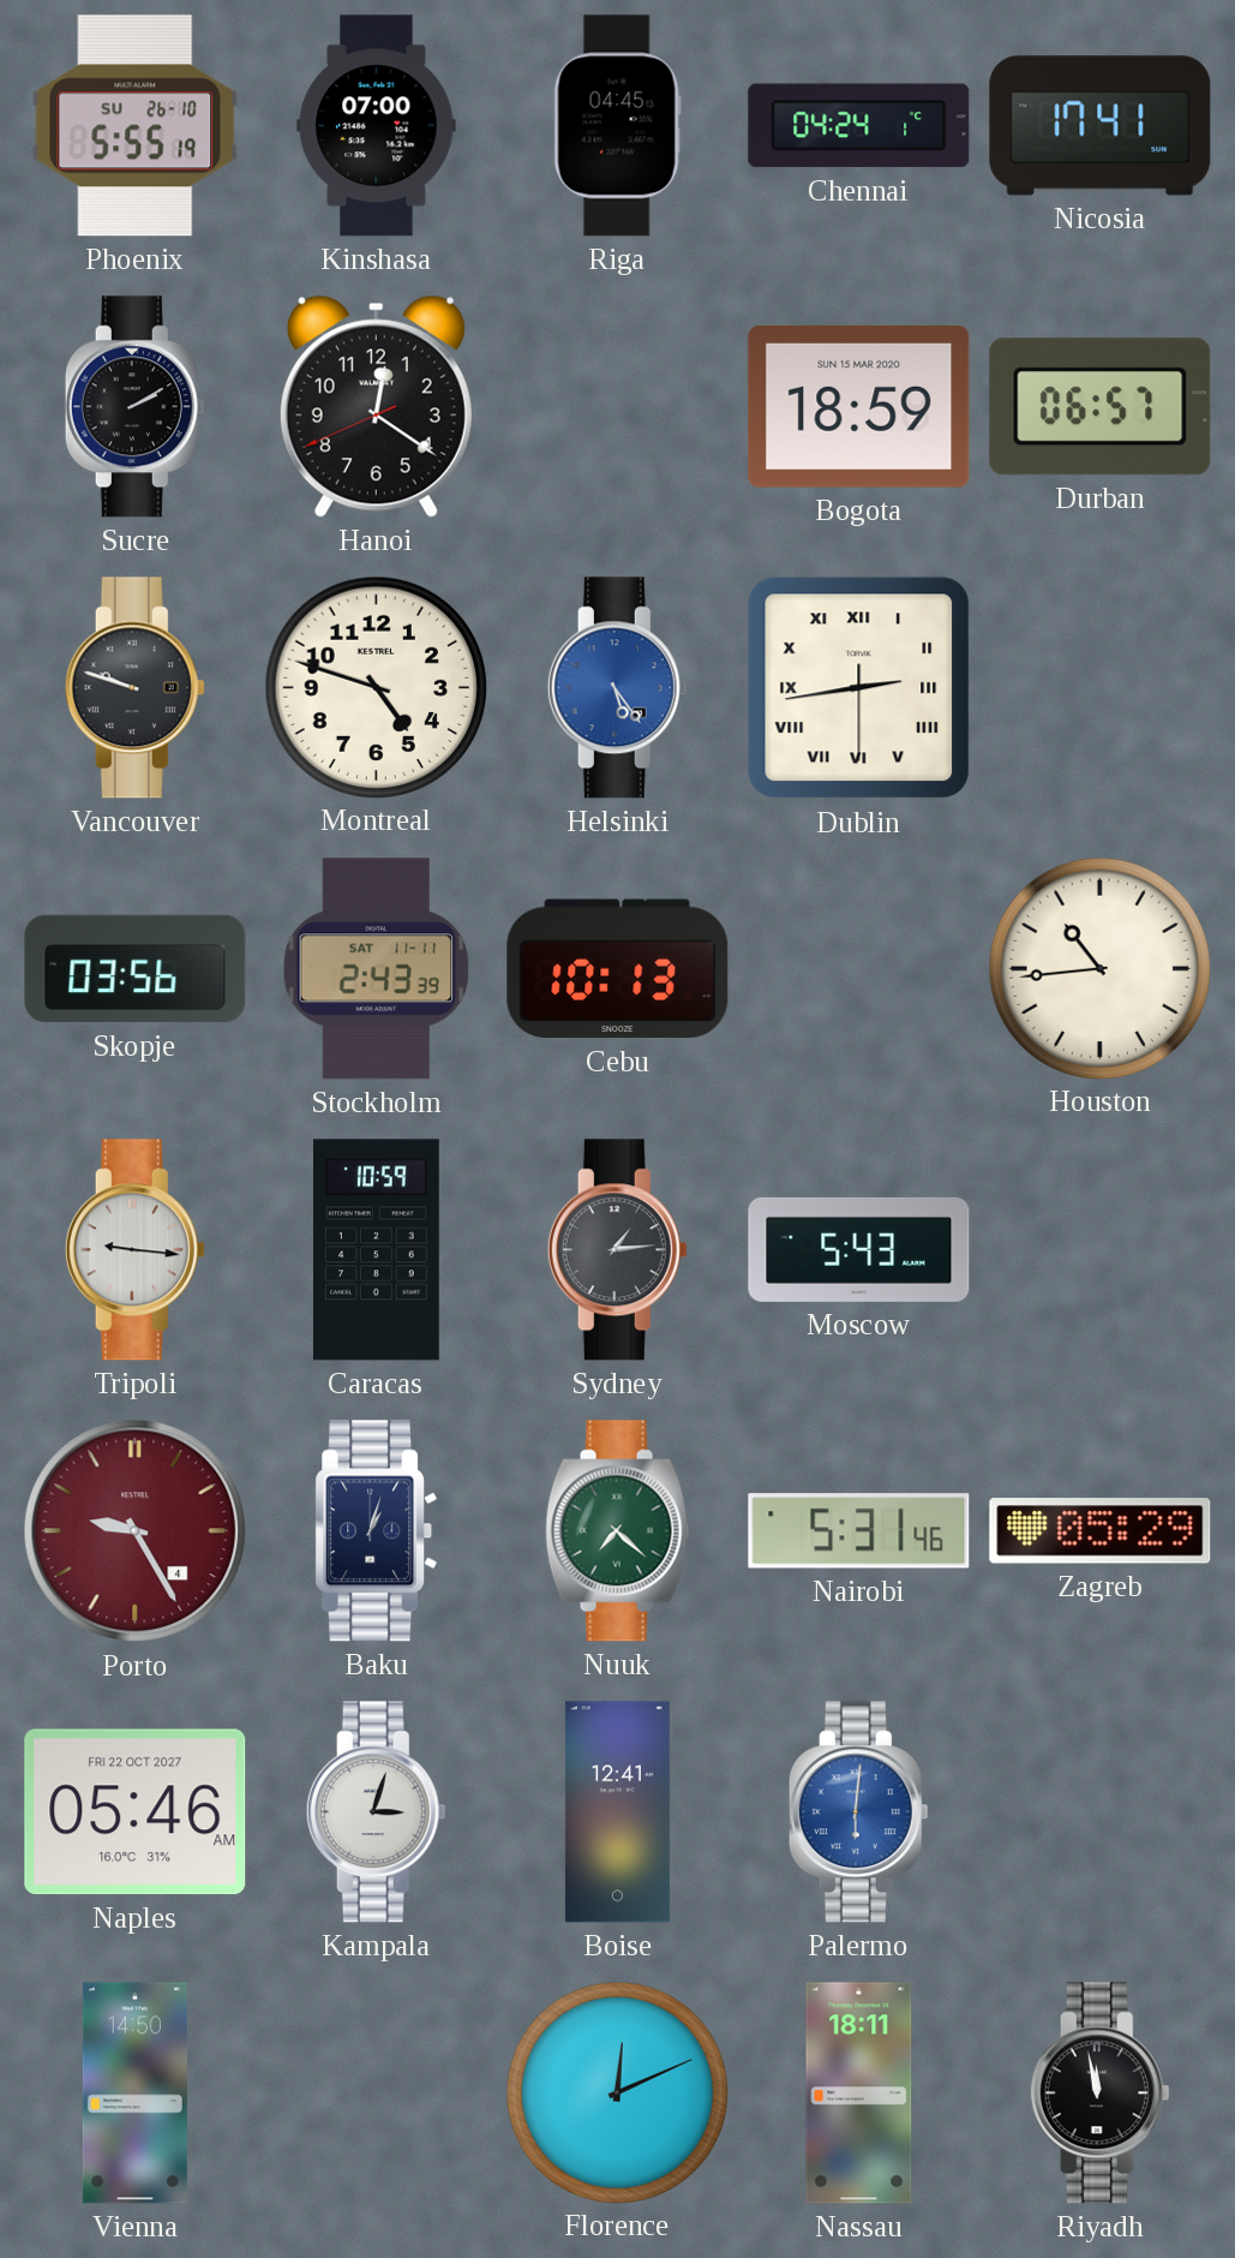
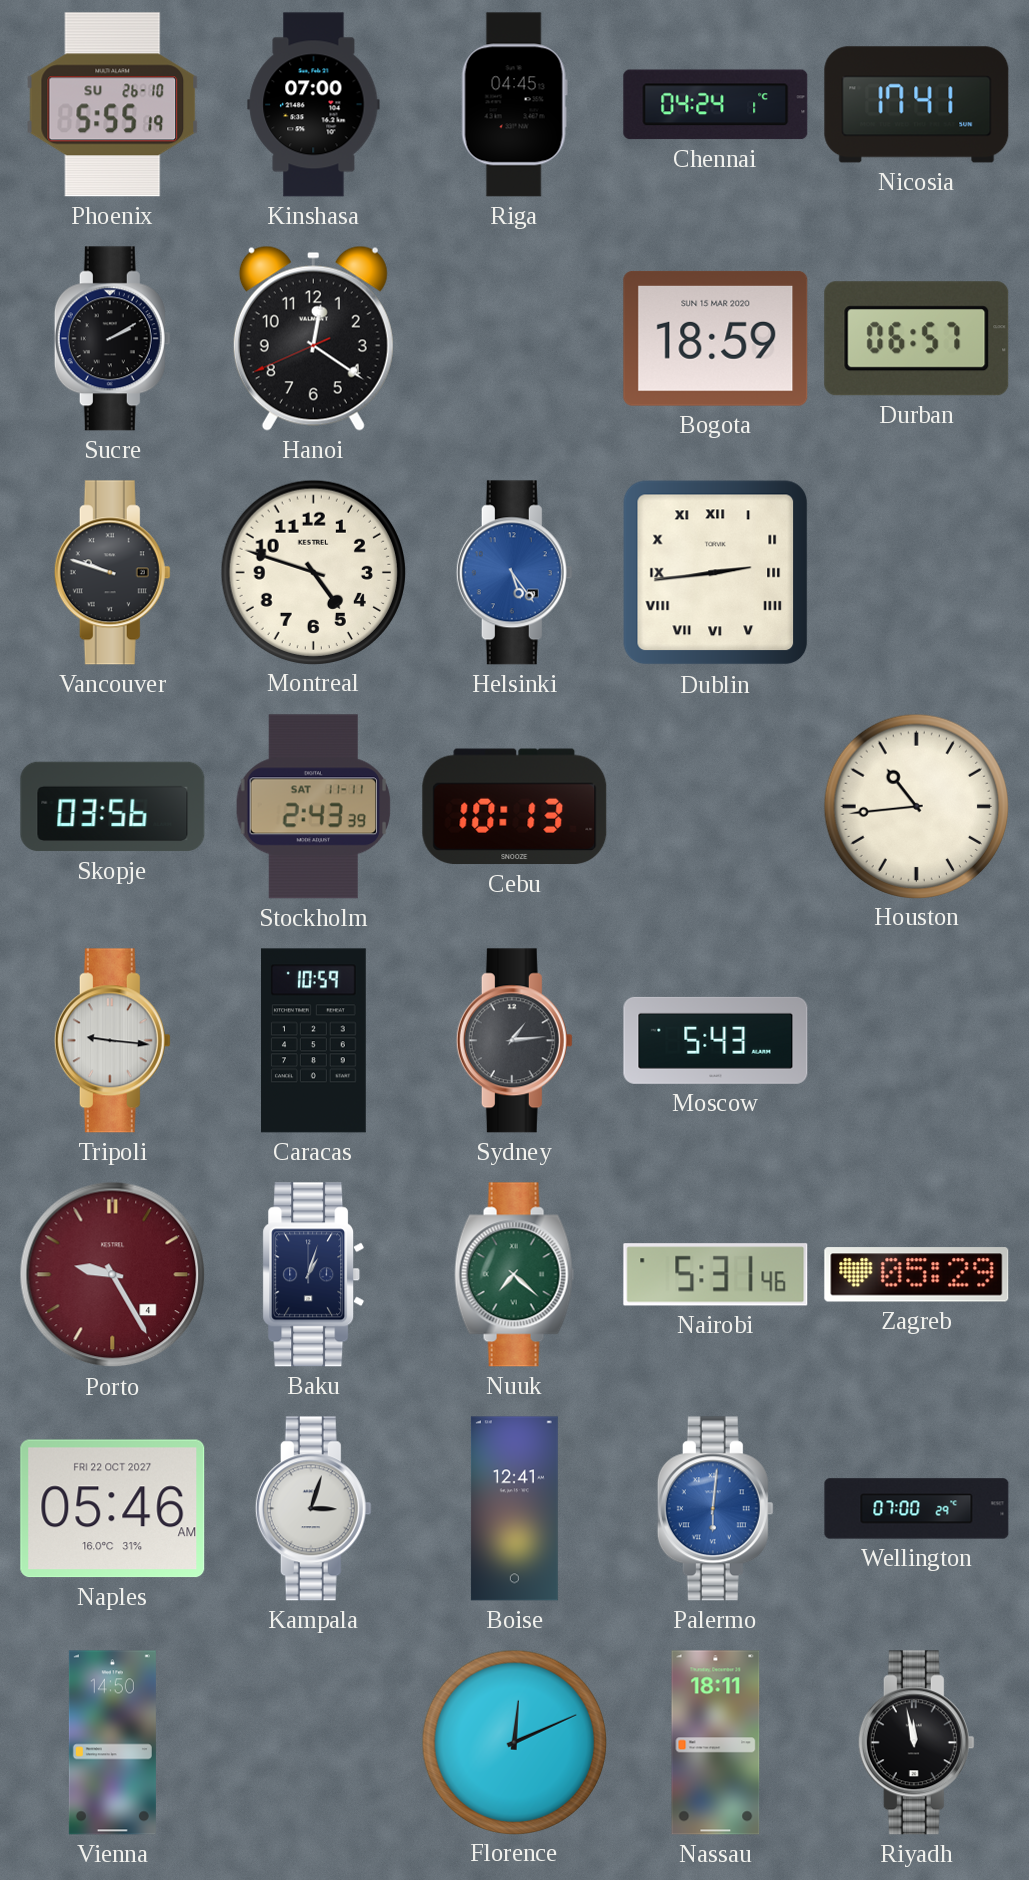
Dublin: 2:43:30 -> 2:43:44
Wellington: none -> 07:00
